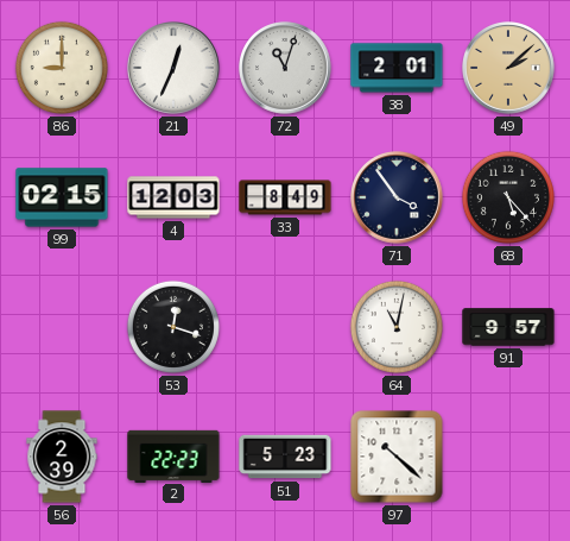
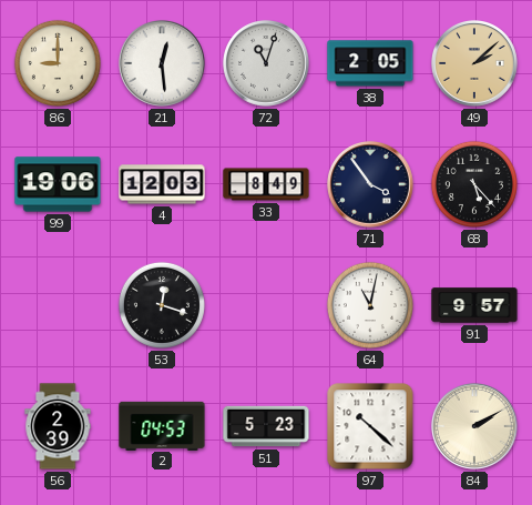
21: 12:34 -> 12:29
38: 2:01 -> 2:05
99: 02:15 -> 19:06
2: 22:23 -> 04:53
84: none -> 2:10
